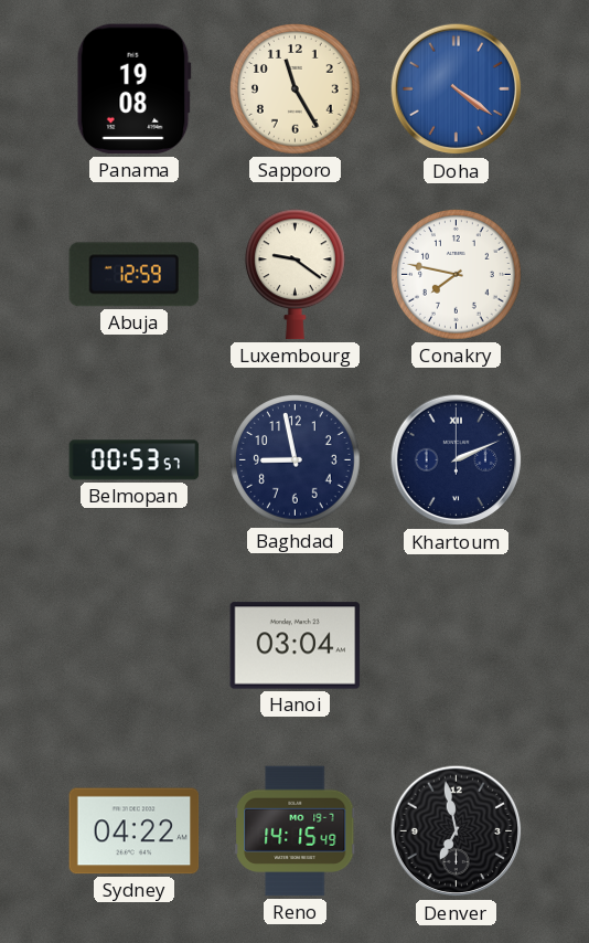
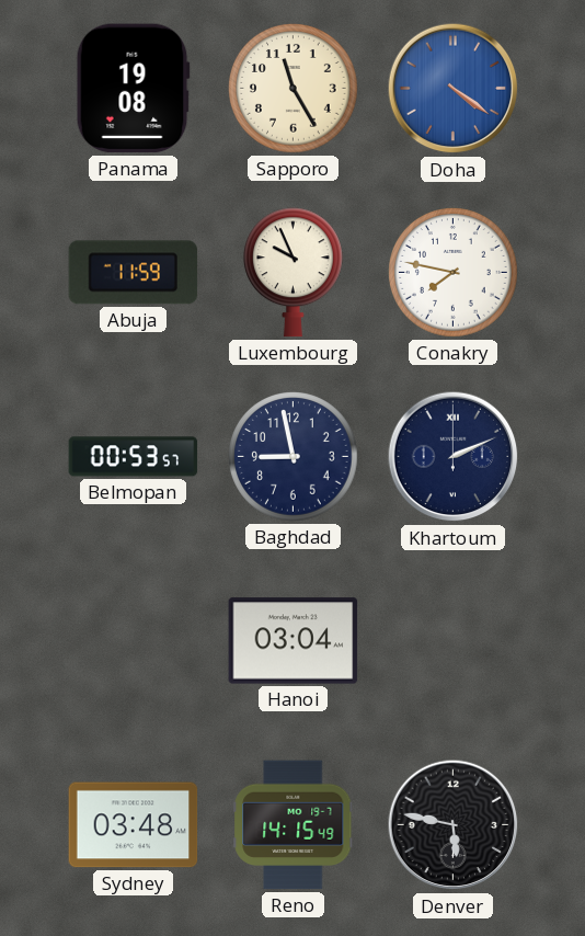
Abuja: 12:59 -> 11:59
Luxembourg: 9:21 -> 9:56
Sydney: 04:22 -> 03:48
Denver: 6:58 -> 5:47
